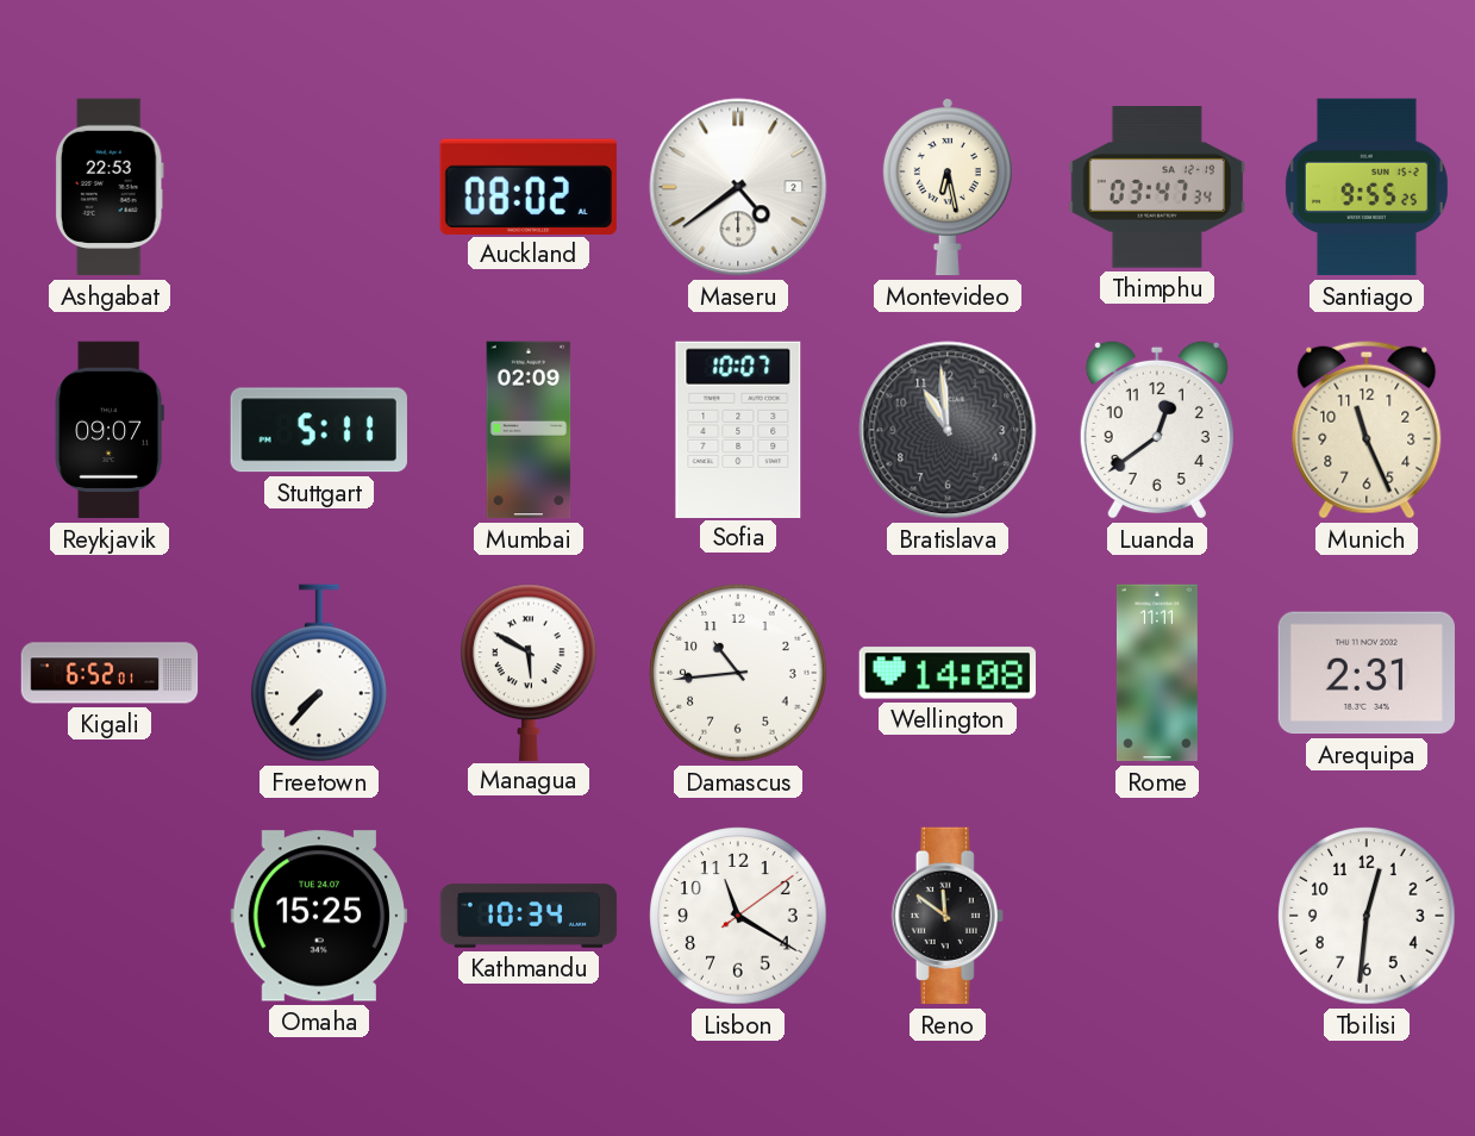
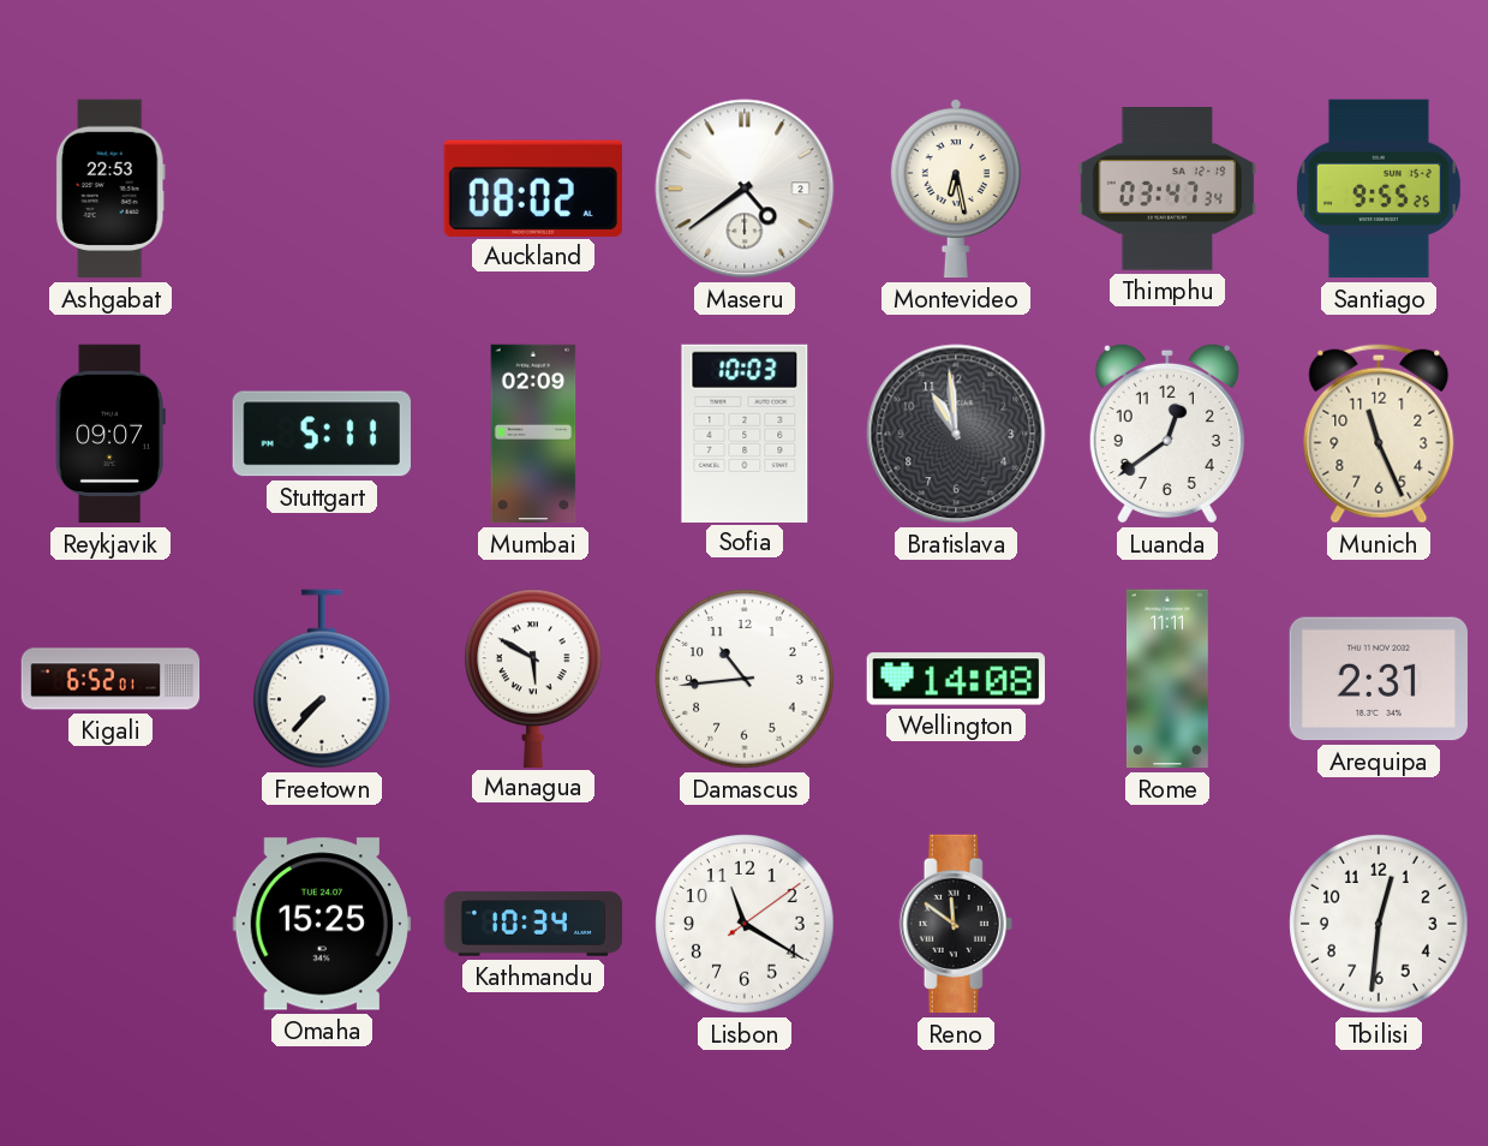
Sofia: 10:07 -> 10:03
